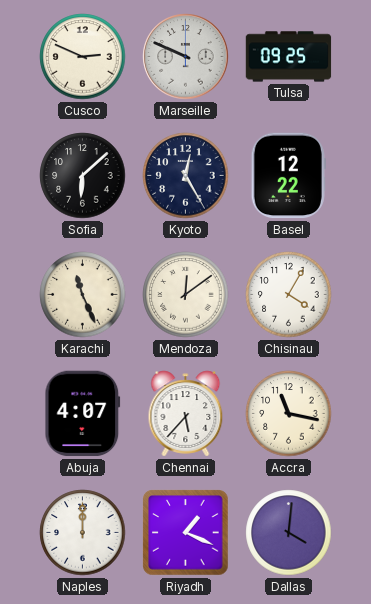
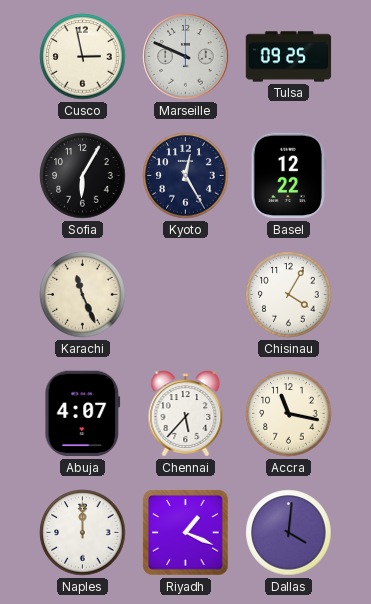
Cusco: 2:49 -> 2:58
Sofia: 6:08 -> 6:05
Mendoza: 12:09 -> none
